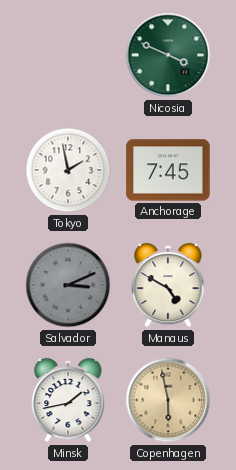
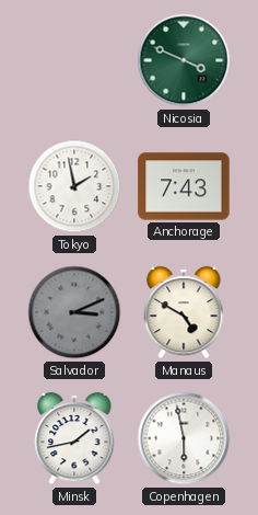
Anchorage: 7:45 -> 7:43
Copenhagen dial: champagne -> white
